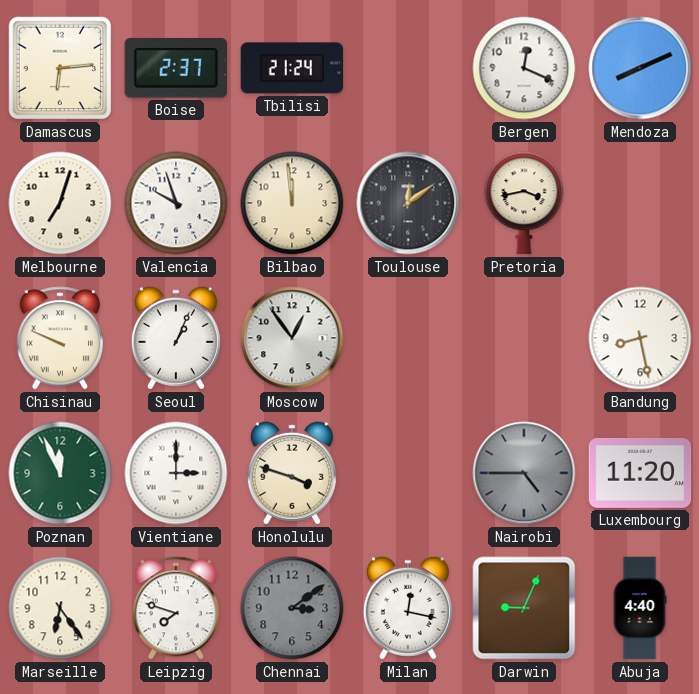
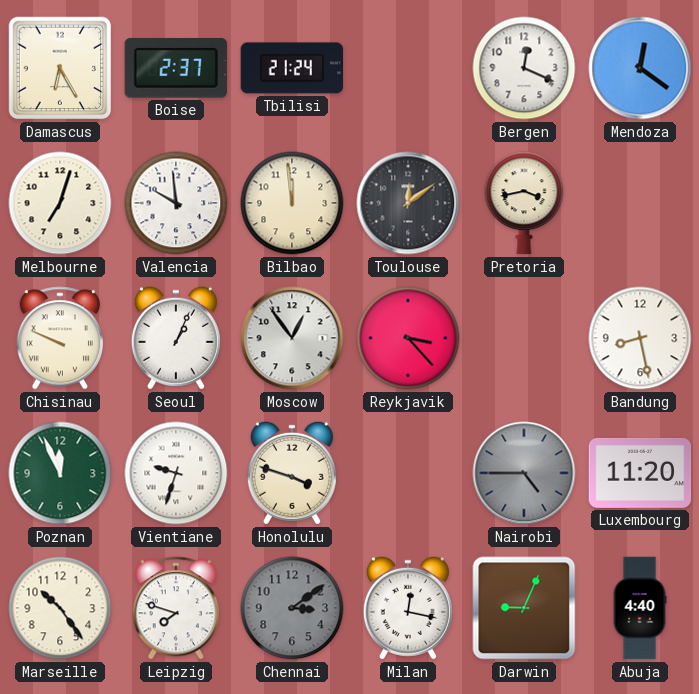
Damascus: 6:14 -> 6:25
Mendoza: 8:11 -> 12:21
Valencia: 9:57 -> 9:59
Reykjavik: none -> 3:23
Vientiane: 3:00 -> 9:33
Marseille: 6:24 -> 10:24
